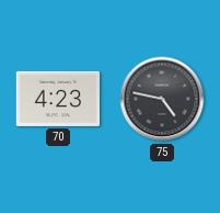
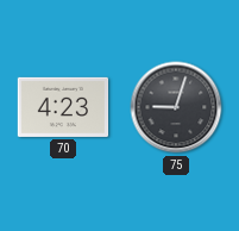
75: 4:47 -> 9:03
